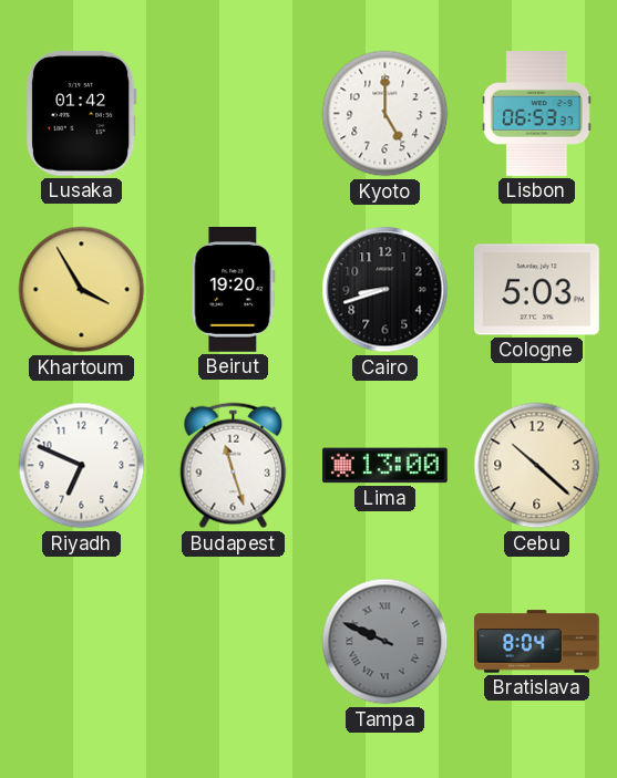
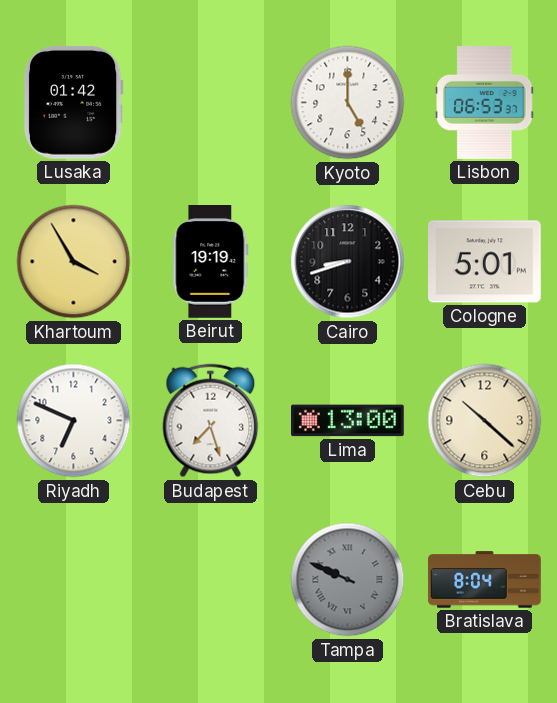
Beirut: 19:20 -> 19:19
Cologne: 5:03 -> 5:01
Budapest: 11:27 -> 7:27
